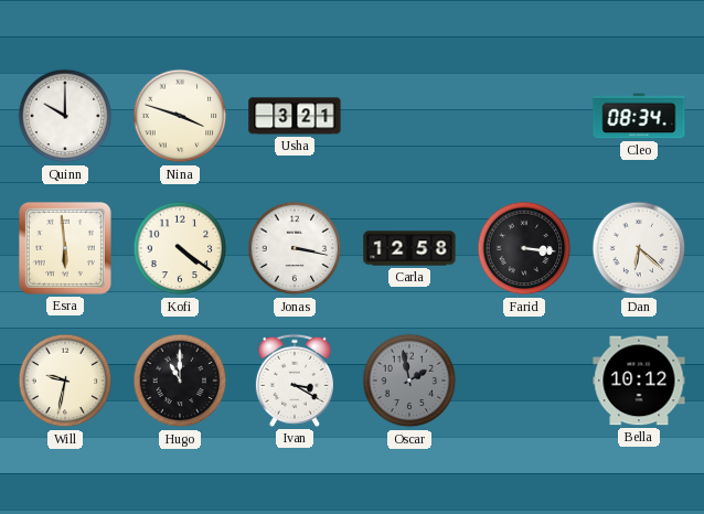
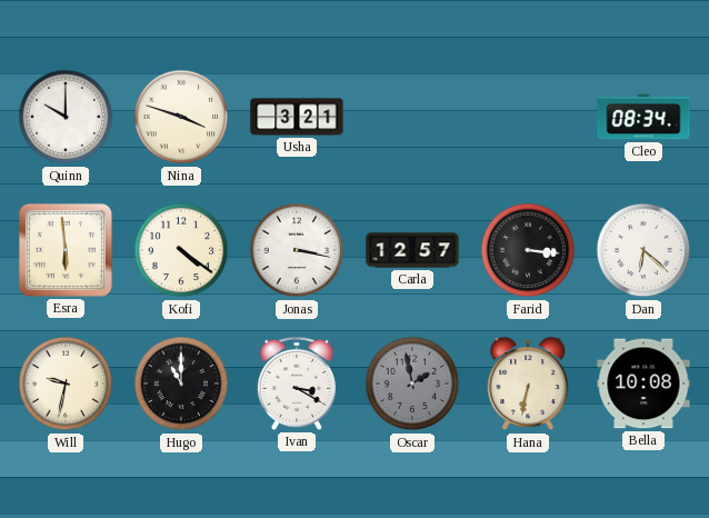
Carla: 12:58 -> 12:57
Hana: none -> 6:32
Bella: 10:12 -> 10:08
